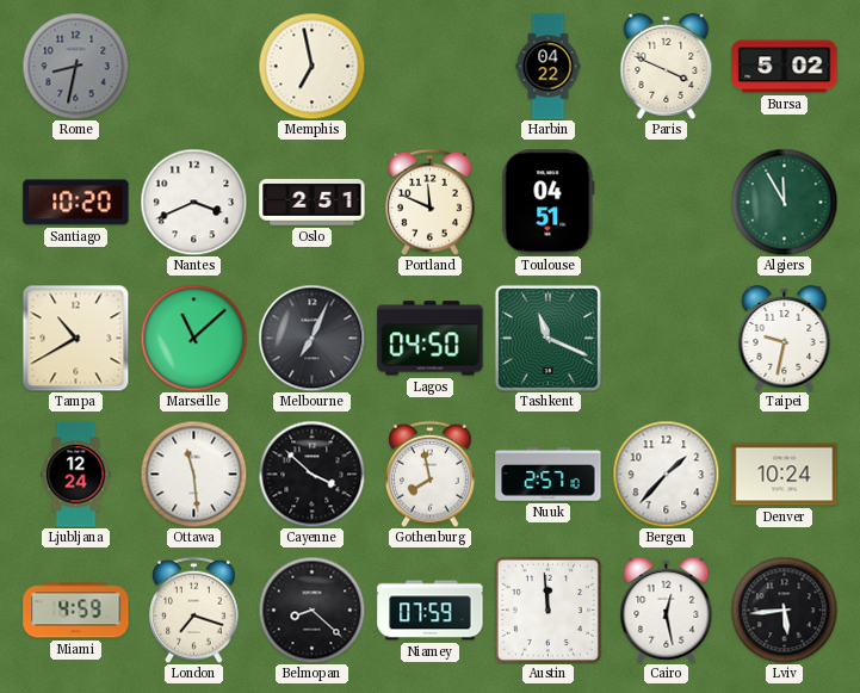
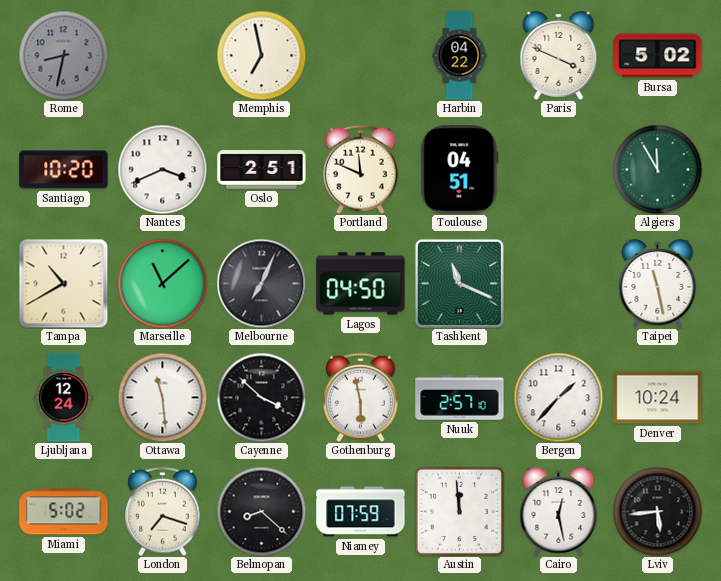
Taipei: 9:32 -> 11:28
Gothenburg: 7:58 -> 5:58
Miami: 4:59 -> 5:02
